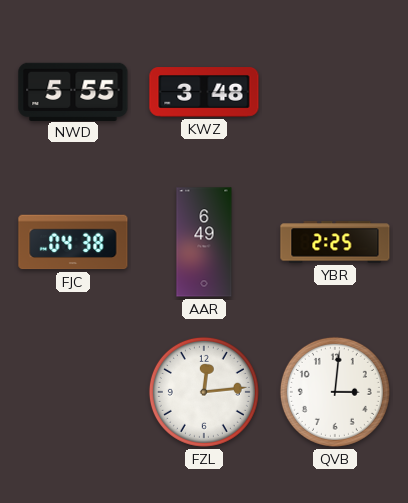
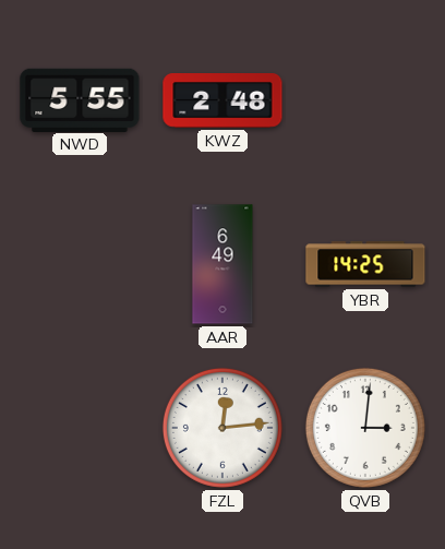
KWZ: 3:48 -> 2:48
FJC: 04:38 -> none
YBR: 2:25 -> 14:25
